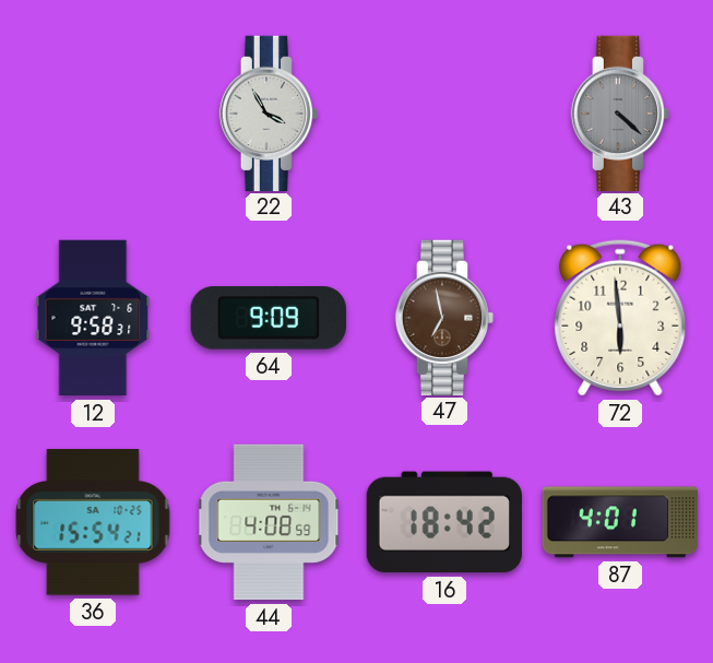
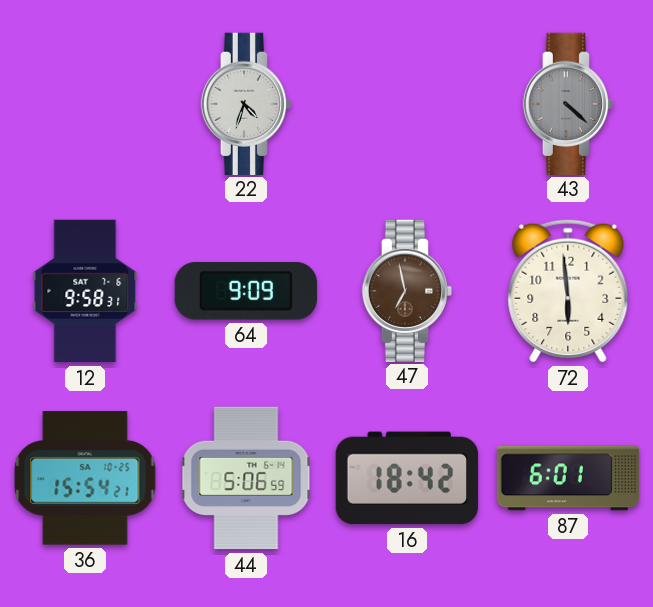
22: 3:55 -> 4:33
44: 4:08 -> 5:06
87: 4:01 -> 6:01
